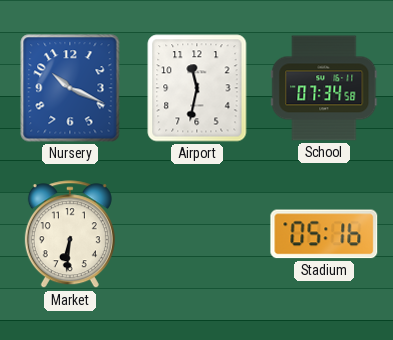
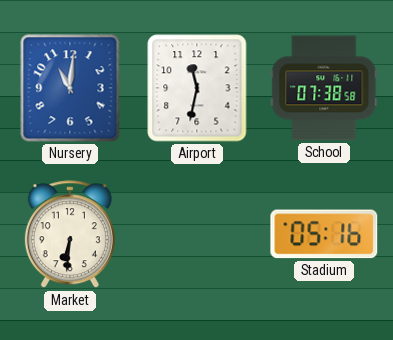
Nursery: 10:19 -> 11:01
School: 07:34 -> 07:38
